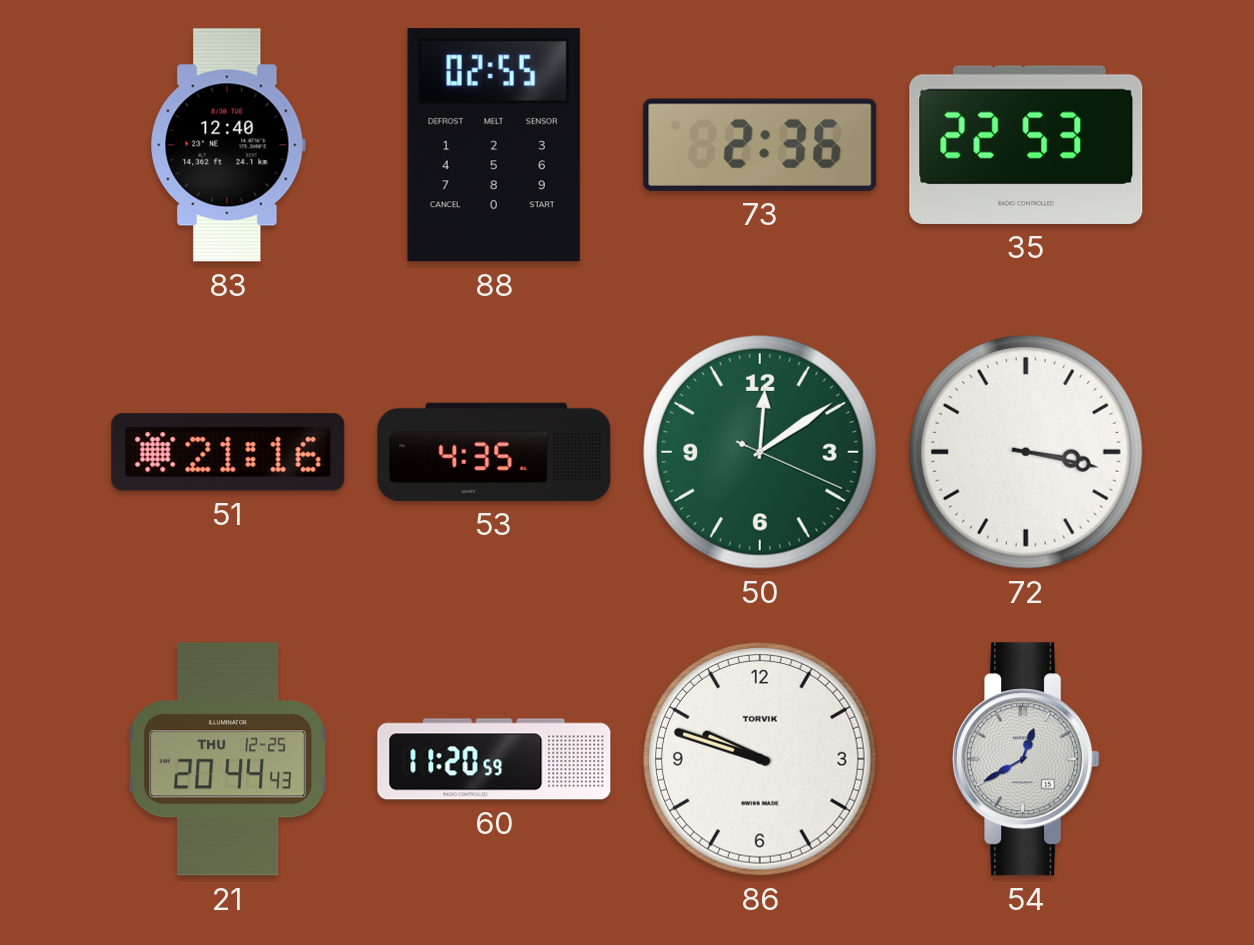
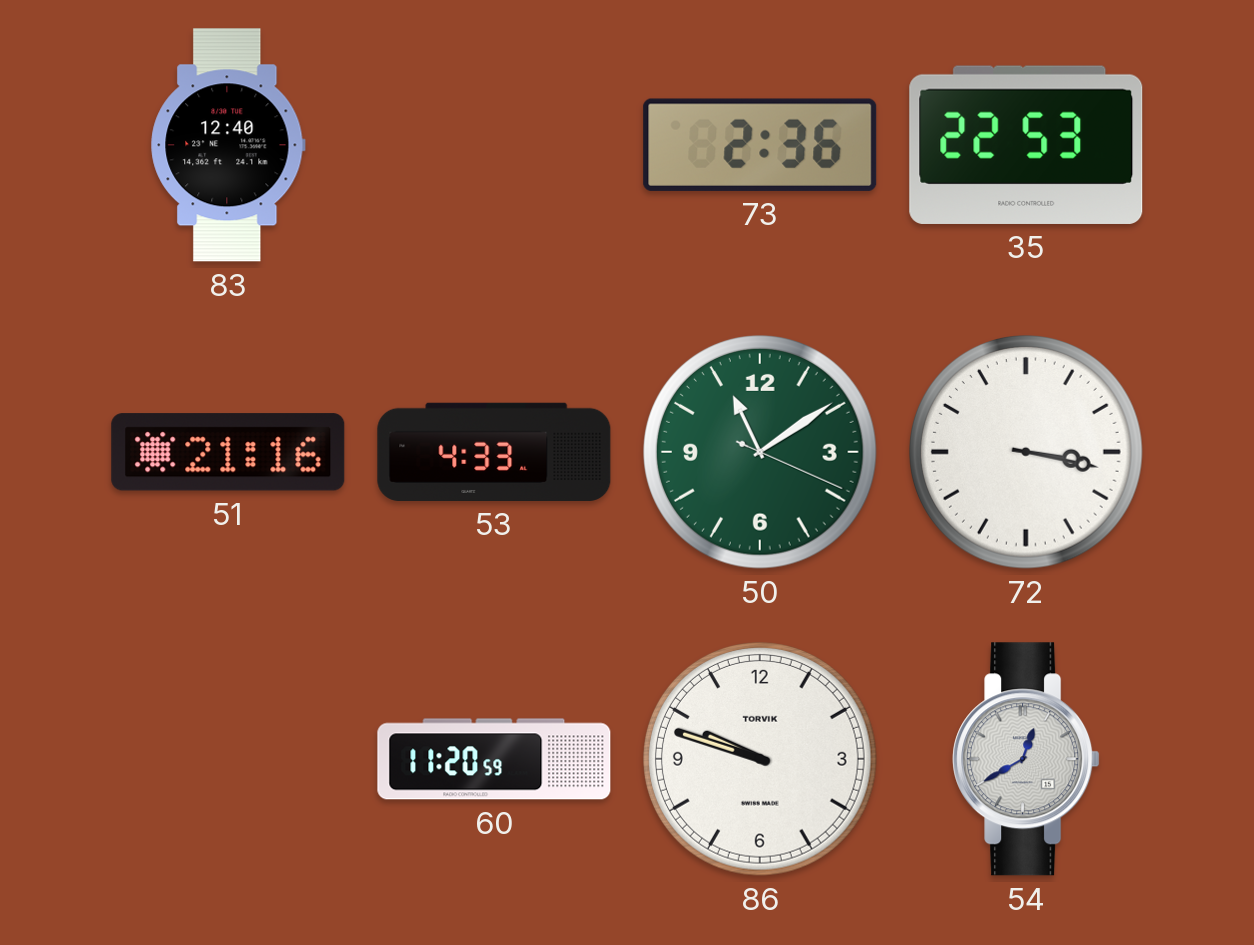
88: 02:55 -> none
53: 4:35 -> 4:33
50: 12:09 -> 11:09
21: 20:44 -> none
